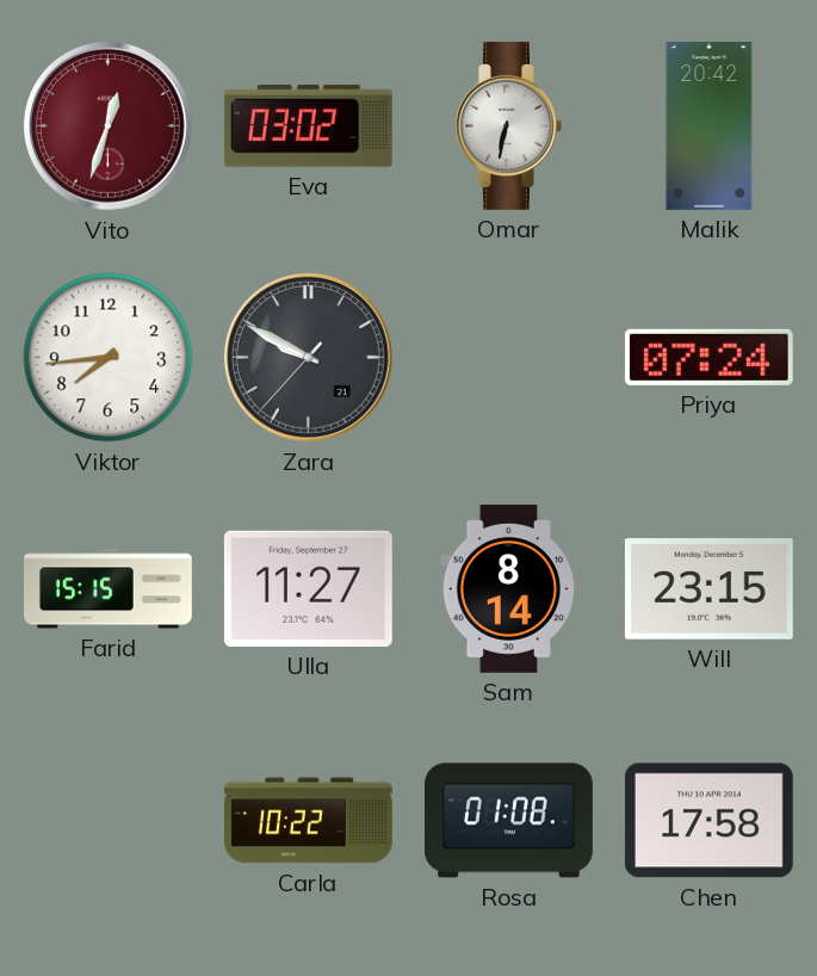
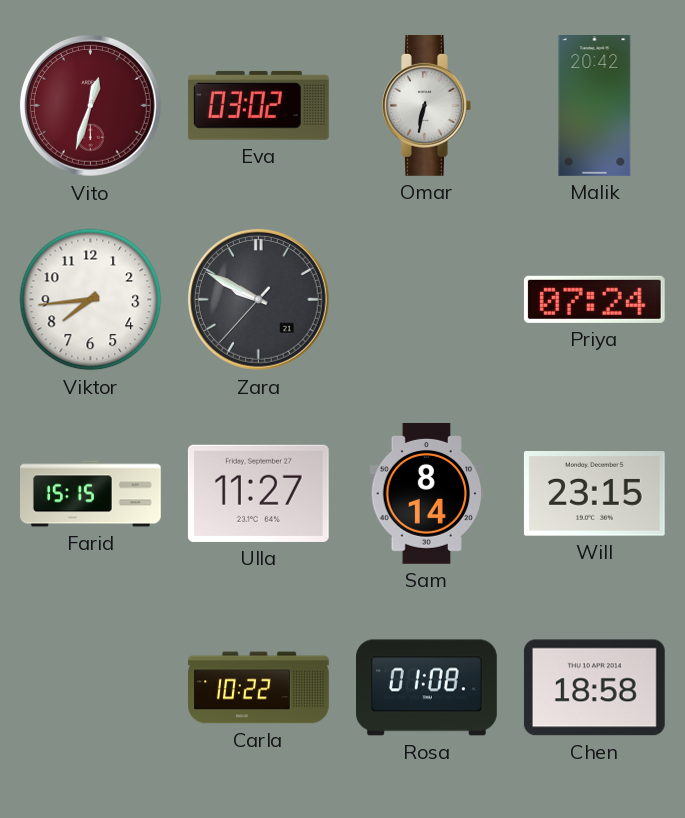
Chen: 17:58 -> 18:58
